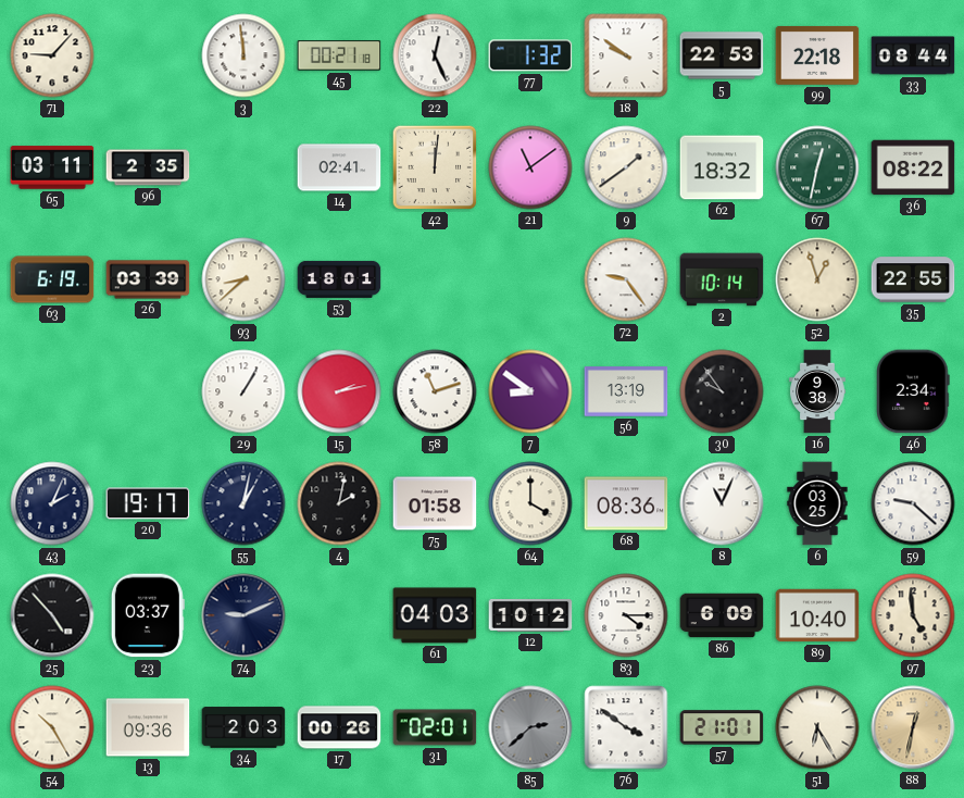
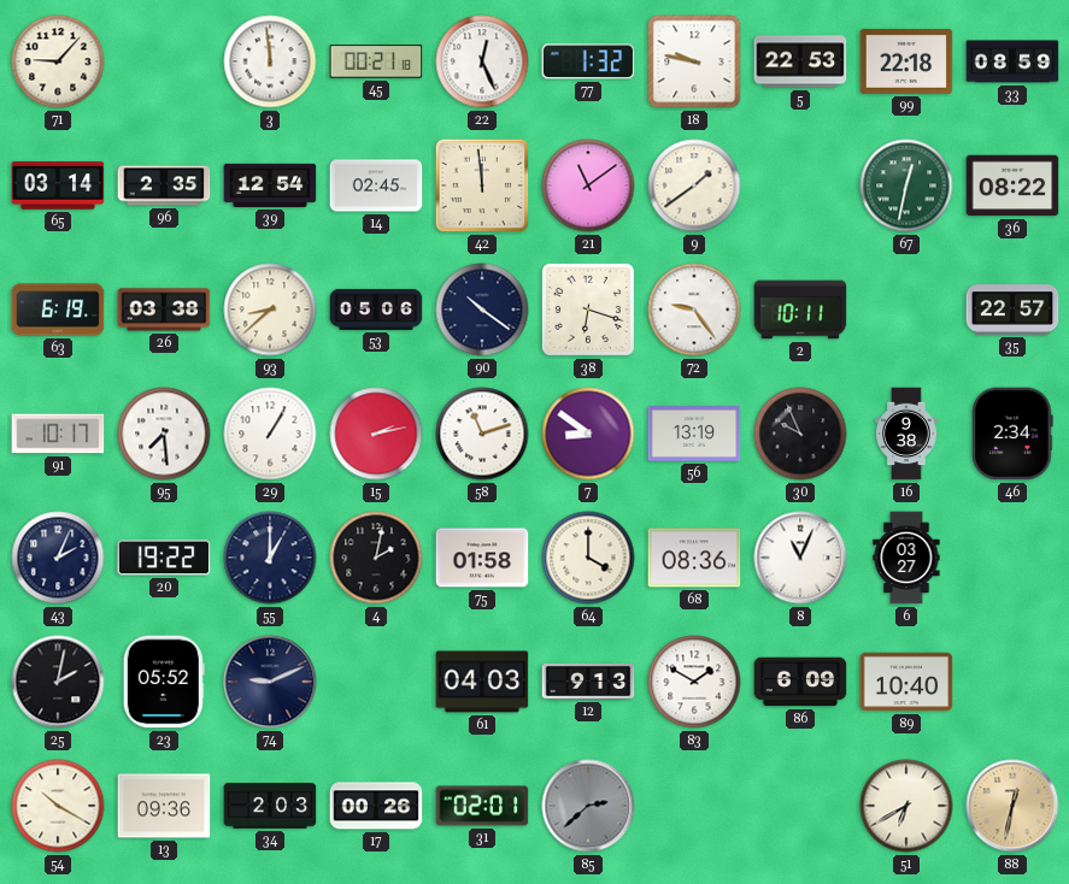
18: 9:51 -> 9:47
33: 08:44 -> 08:59
65: 03:11 -> 03:14
39: none -> 12:54
14: 02:41 -> 02:45
42: 12:01 -> 11:59
62: 18:32 -> none
26: 03:39 -> 03:38
53: 18:01 -> 05:06
90: none -> 10:21
38: none -> 6:18
2: 10:14 -> 10:11
52: 12:57 -> none
35: 22:55 -> 22:57
91: none -> 10:17
95: none -> 7:29
30: 9:54 -> 9:56
20: 19:17 -> 19:22
55: 1:02 -> 1:00
6: 03:25 -> 03:27
59: 9:22 -> none
25: 4:53 -> 2:02
23: 03:37 -> 05:52
12: 10:12 -> 9:13
83: 4:15 -> 1:50
97: 4:59 -> none
54: 10:25 -> 10:20
76: 3:51 -> none
57: 21:01 -> none
51: 6:25 -> 6:40
